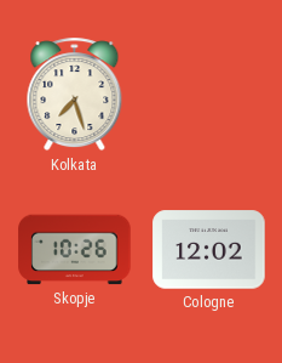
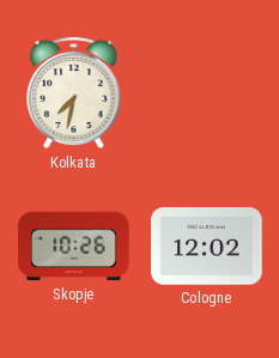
Kolkata: 7:27 -> 7:32
